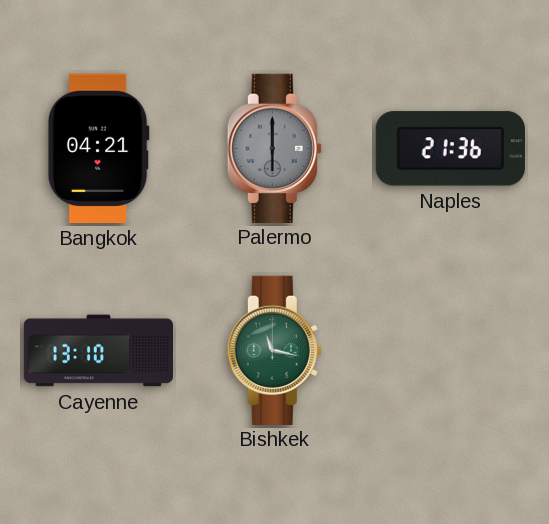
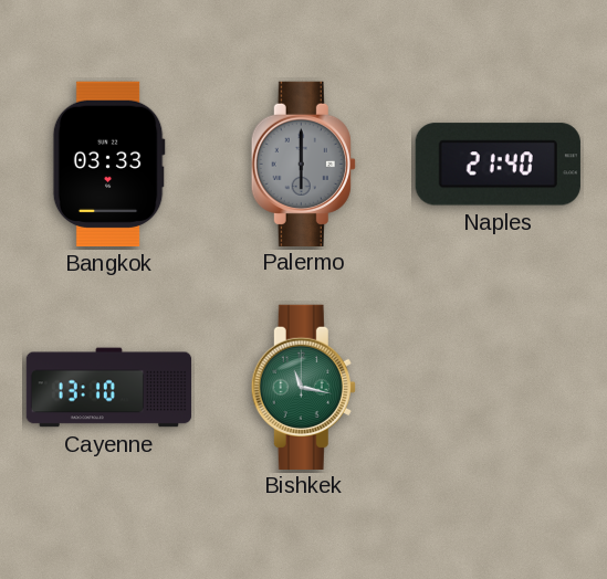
Bangkok: 04:21 -> 03:33
Naples: 21:36 -> 21:40
